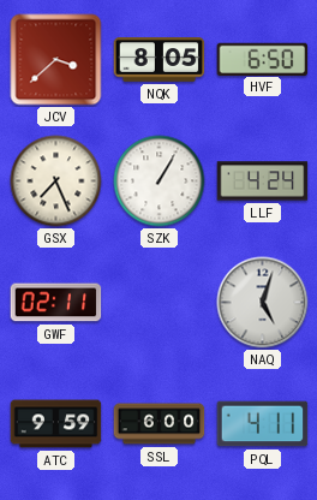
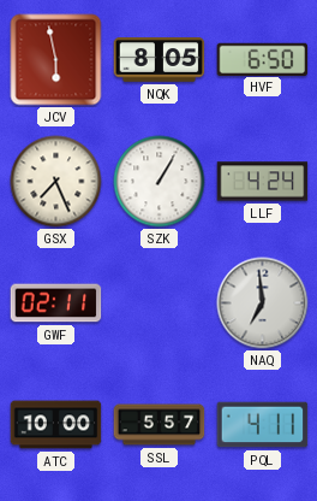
JCV: 3:38 -> 5:58
NAQ: 5:03 -> 6:59
ATC: 9:59 -> 10:00
SSL: 6:00 -> 5:57
